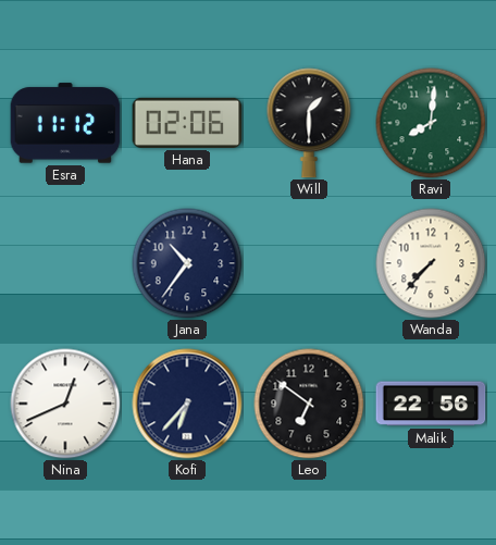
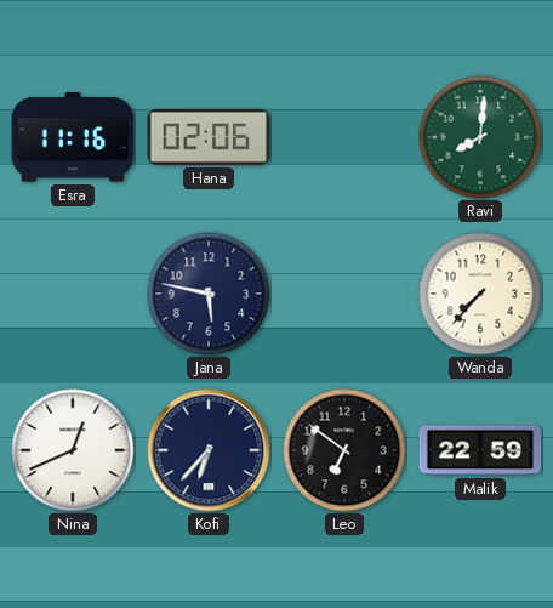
Esra: 11:12 -> 11:16
Will: 1:30 -> none
Jana: 10:36 -> 5:47
Malik: 22:56 -> 22:59
